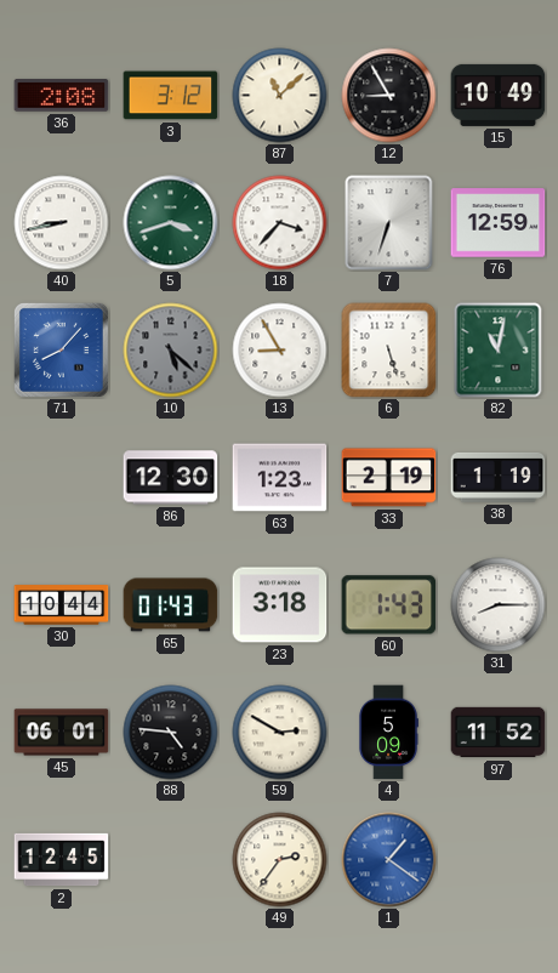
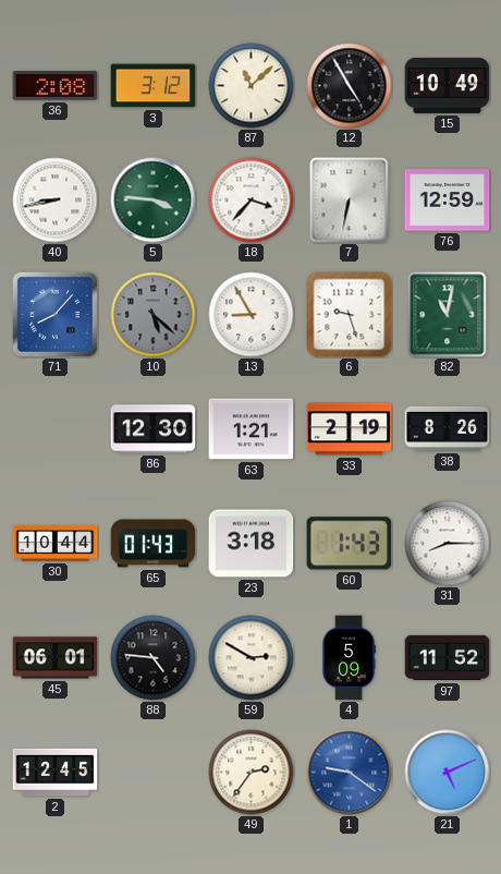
12: 8:55 -> 4:55
5: 3:42 -> 3:46
7: 6:33 -> 6:32
6: 5:27 -> 9:27
63: 1:23 -> 1:21
38: 1:19 -> 8:26
1: 1:21 -> 9:21
21: none -> 5:11
